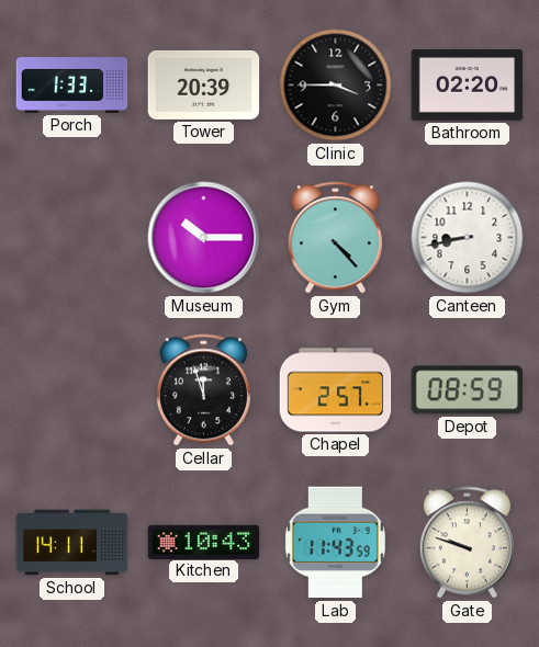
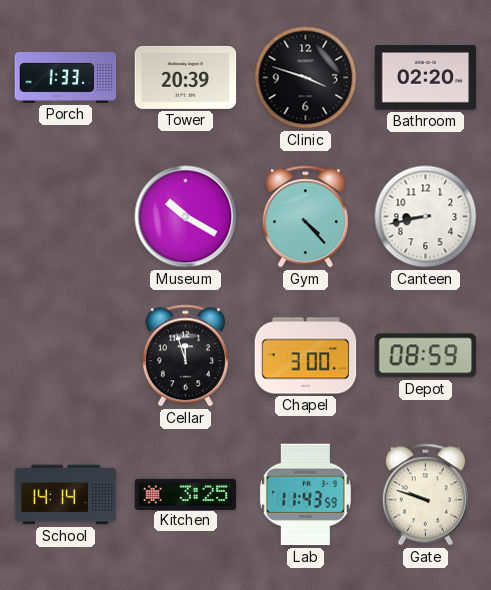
Clinic: 3:45 -> 3:48
Museum: 10:15 -> 10:20
Chapel: 2:57 -> 3:00
School: 14:11 -> 14:14
Kitchen: 10:43 -> 3:25
